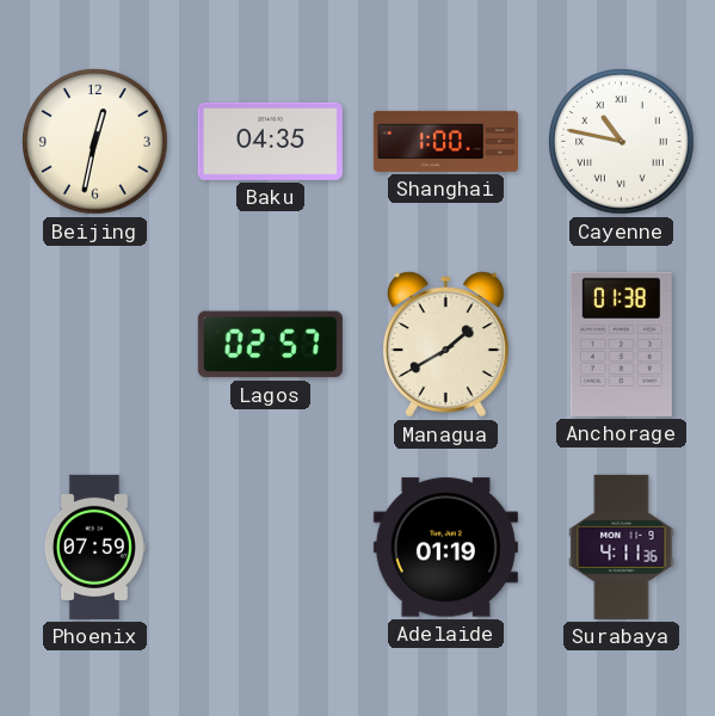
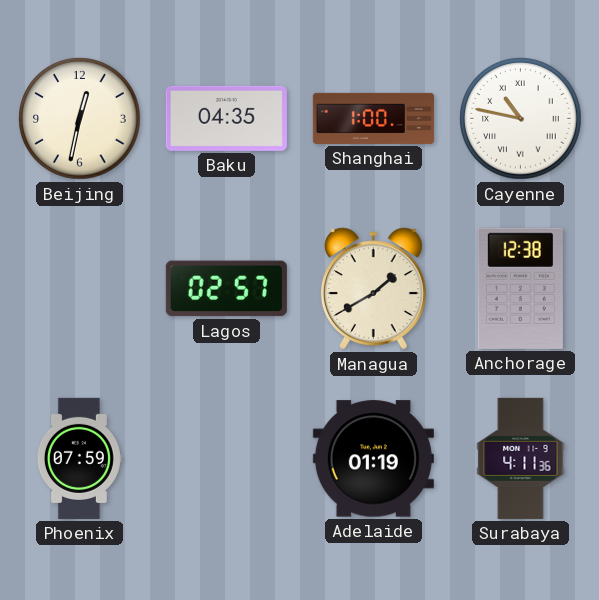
Anchorage: 01:38 -> 12:38
